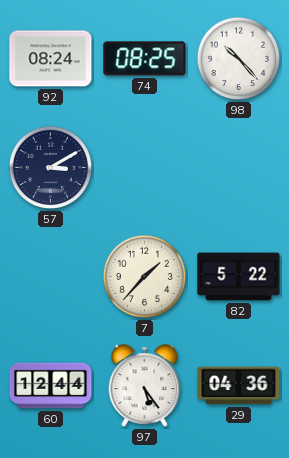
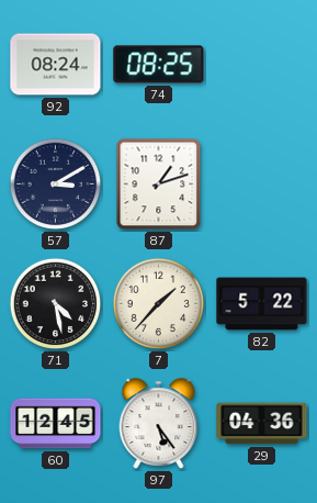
98: 10:23 -> none
87: none -> 1:12
71: none -> 4:28
60: 12:44 -> 12:45
